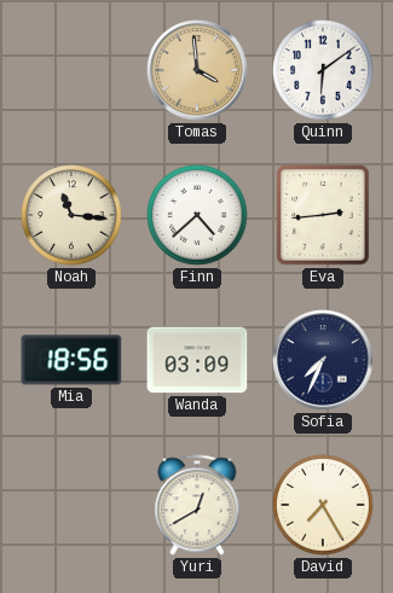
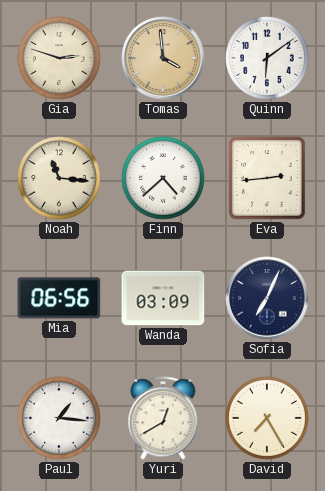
Gia: none -> 2:48
Mia: 18:56 -> 06:56
Sofia: 7:34 -> 7:04
Paul: none -> 1:16
